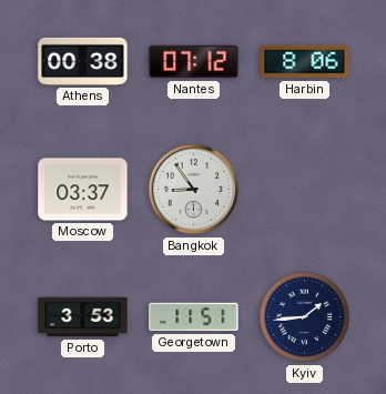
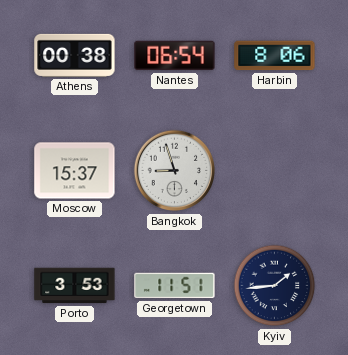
Nantes: 07:12 -> 06:54
Moscow: 03:37 -> 15:37
Bangkok: 8:54 -> 8:57
